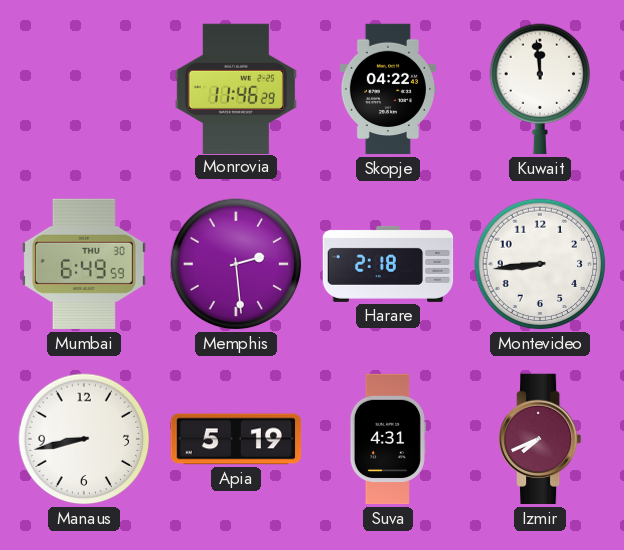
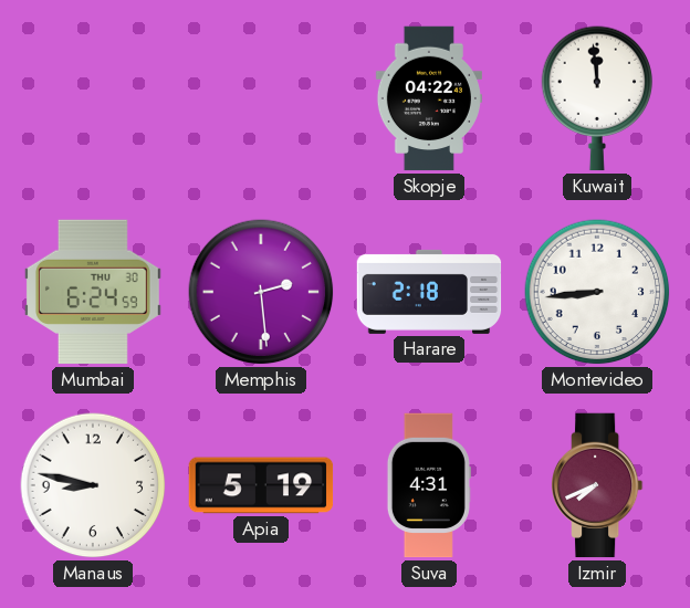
Monrovia: 11:46 -> none
Mumbai: 6:49 -> 6:24
Manaus: 8:43 -> 8:47
